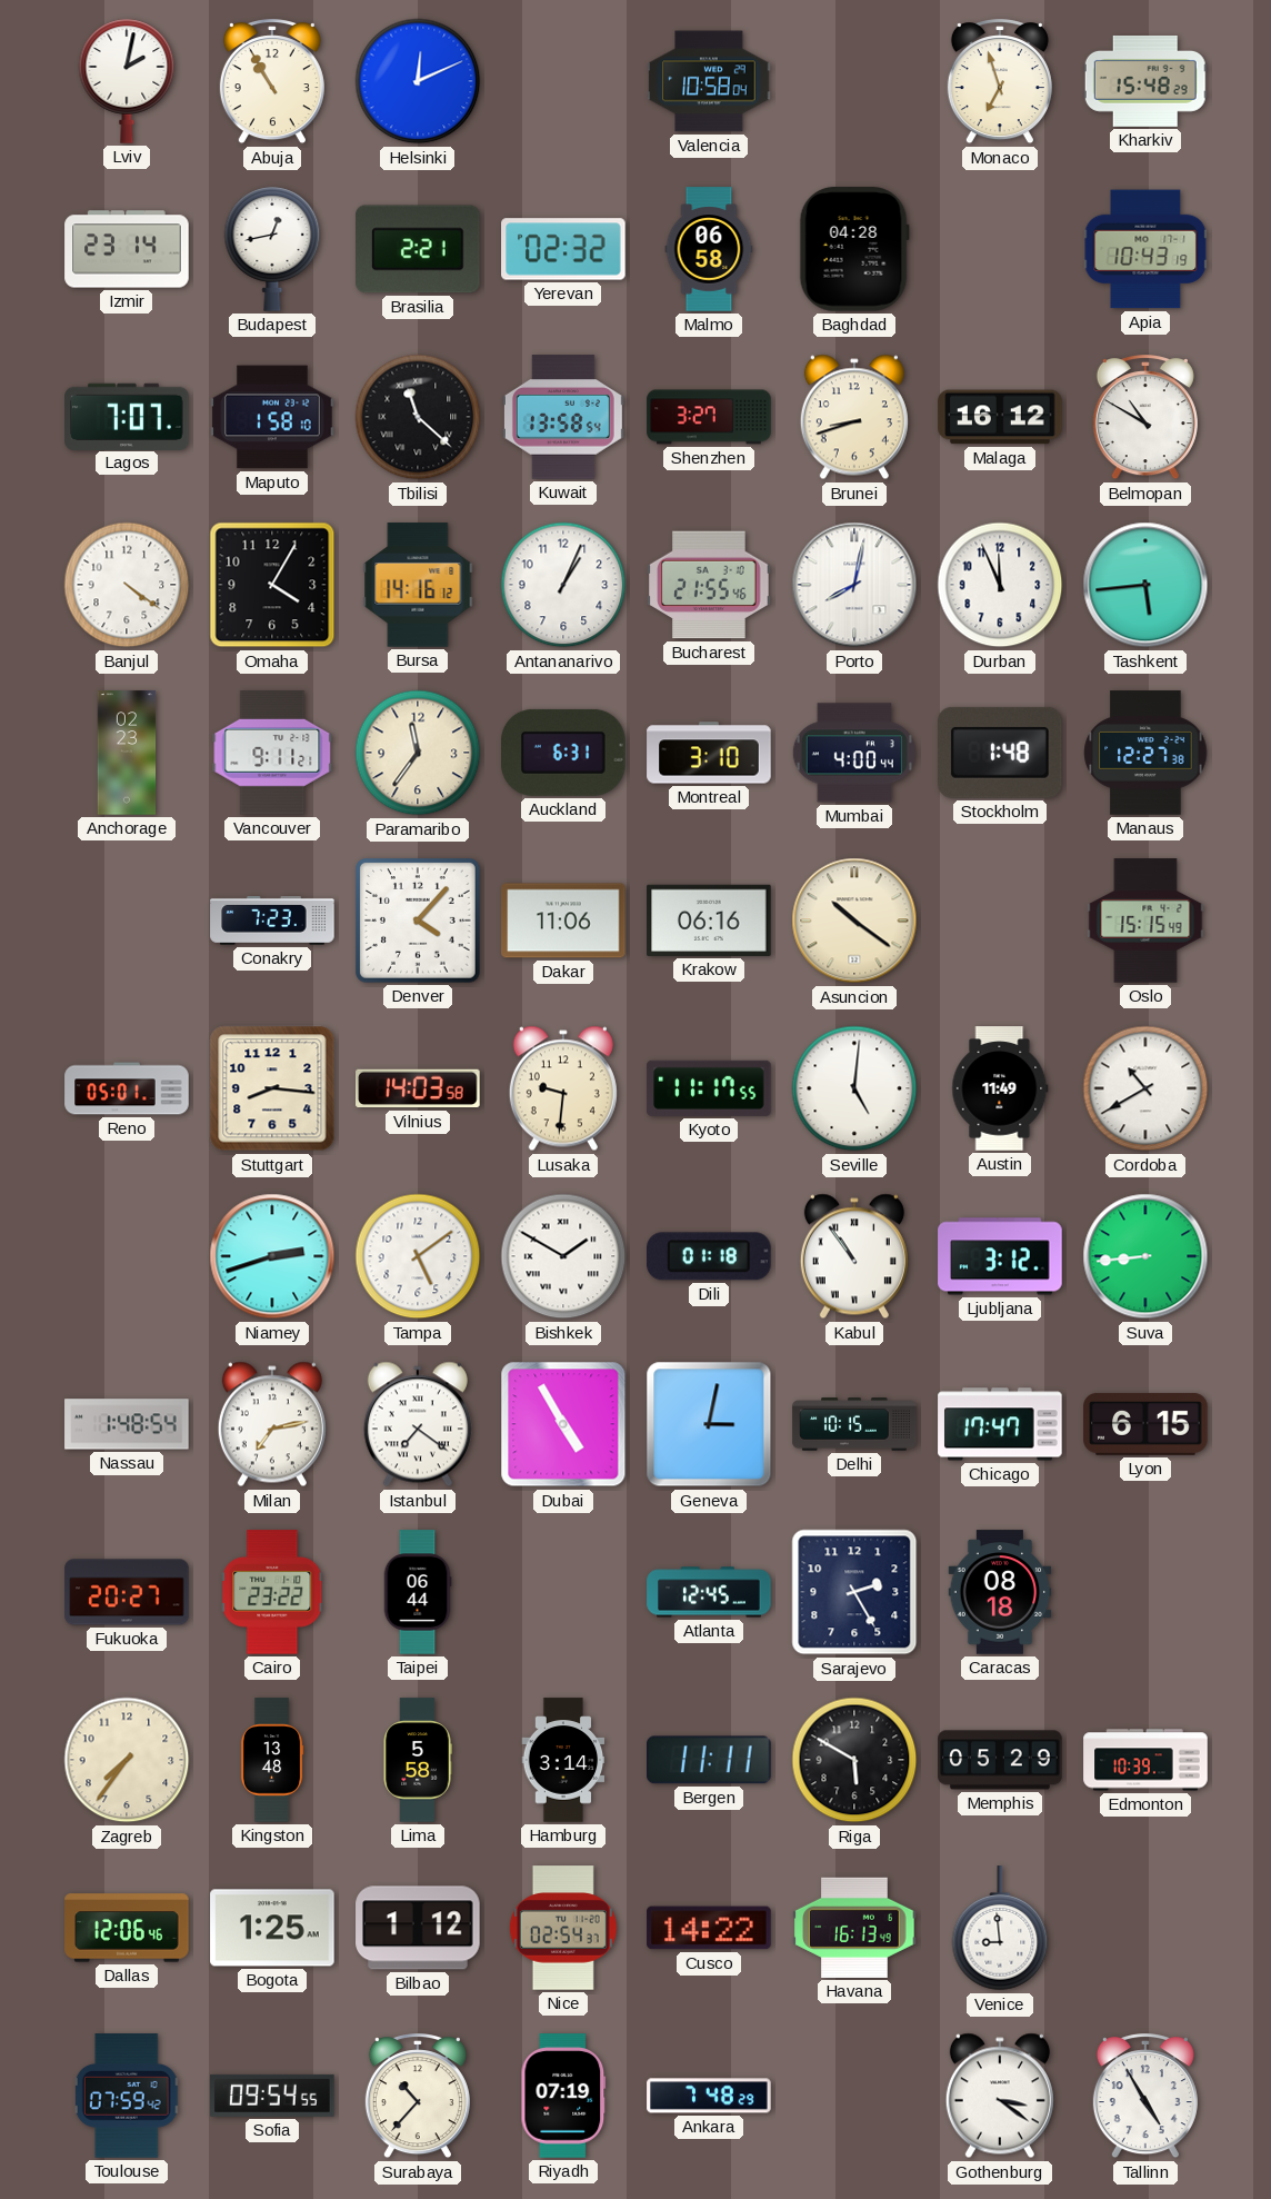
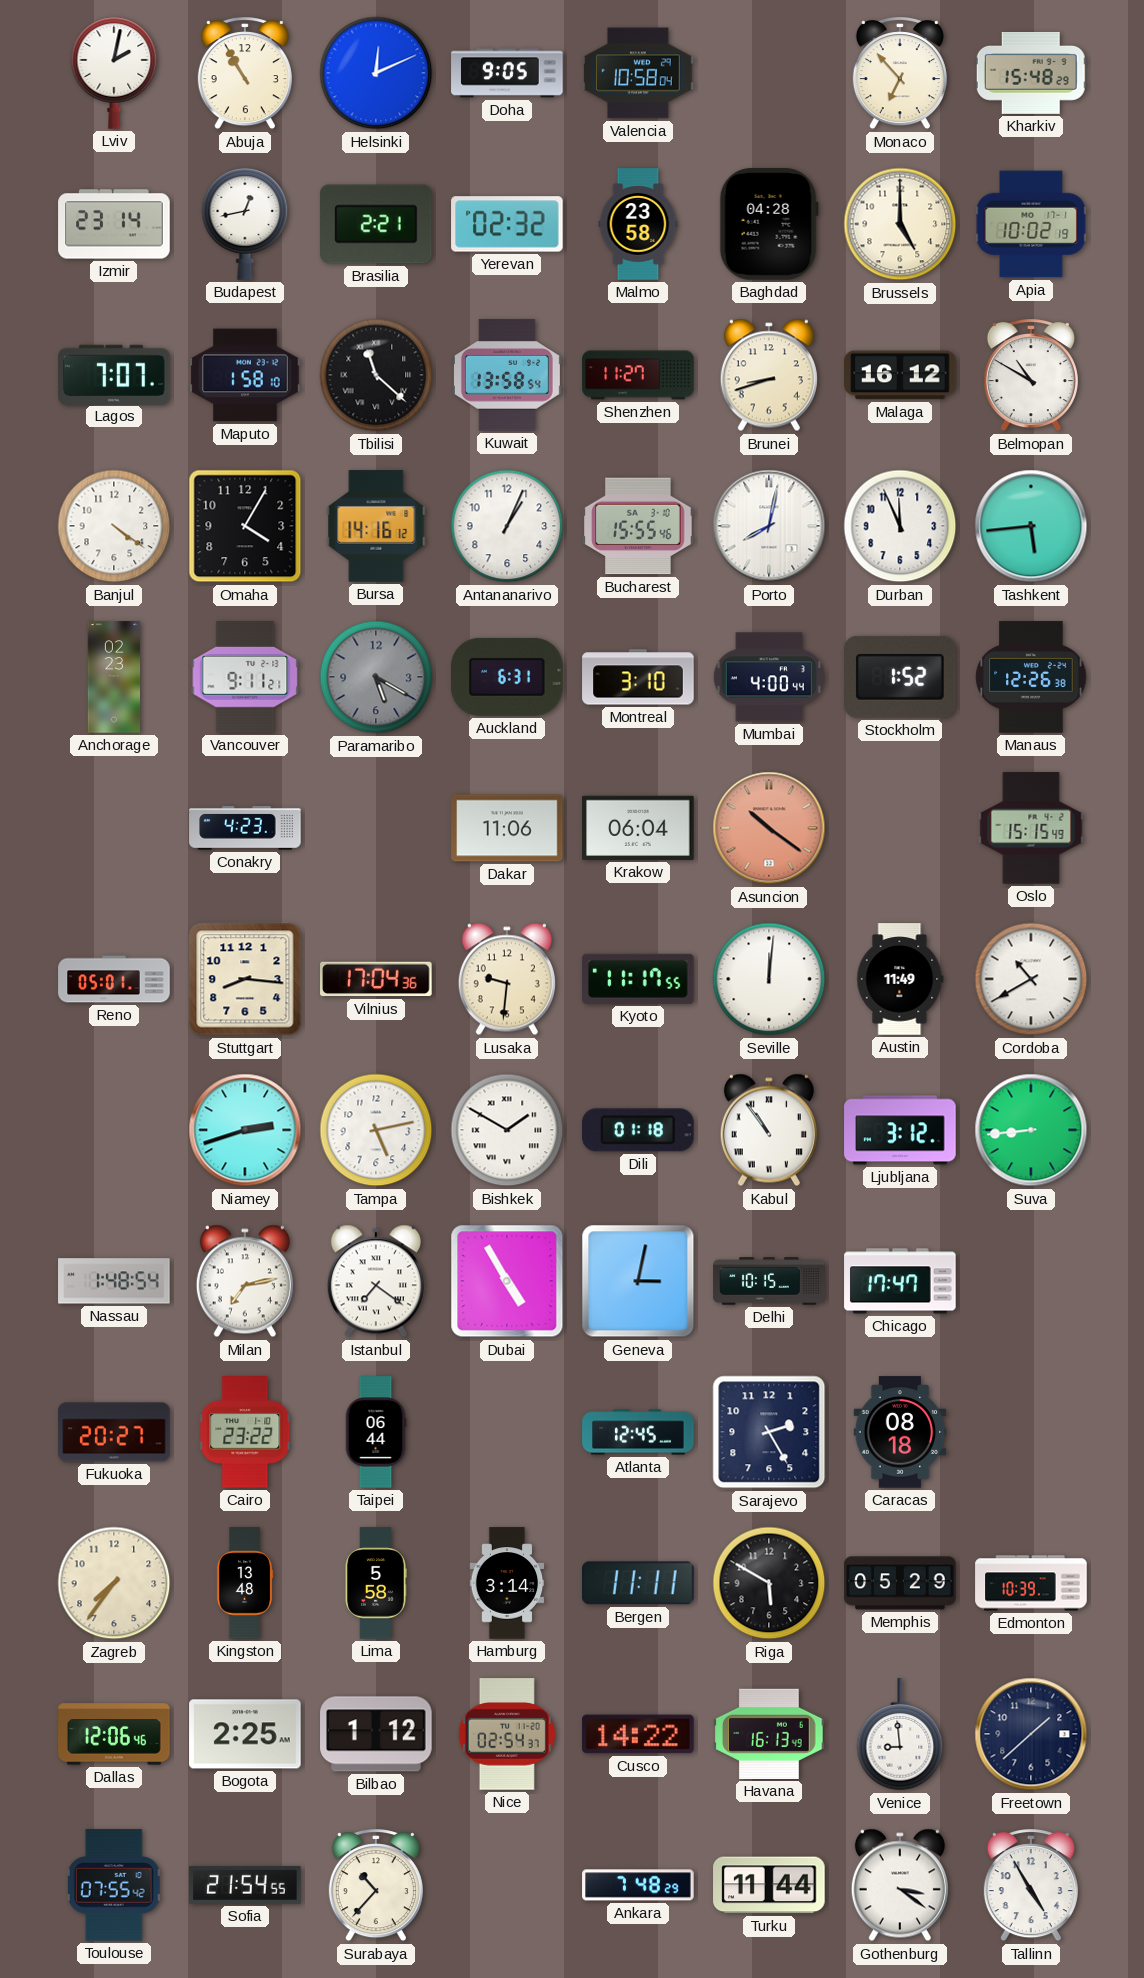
Doha: none -> 9:05
Monaco: 6:57 -> 6:53
Malmo: 06:58 -> 23:58
Brussels: none -> 5:00
Apia: 10:43 -> 10:02
Shenzhen: 3:27 -> 11:27
Bucharest: 21:55 -> 15:55
Paramaribo: 11:36 -> 5:20
Paramaribo dial: cream -> grey
Stockholm: 1:48 -> 1:52
Manaus: 12:27 -> 12:26
Conakry: 7:23 -> 4:23
Denver: 4:07 -> none
Krakow: 06:16 -> 06:04
Asuncion dial: cream -> salmon
Vilnius: 14:03 -> 17:04
Seville: 5:01 -> 12:01
Tampa: 5:09 -> 5:13
Lyon: 6:15 -> none
Bogota: 1:25 -> 2:25
Freetown: none -> 1:38
Toulouse: 07:59 -> 07:55
Sofia: 09:54 -> 21:54
Riyadh: 07:19 -> none
Turku: none -> 11:44
